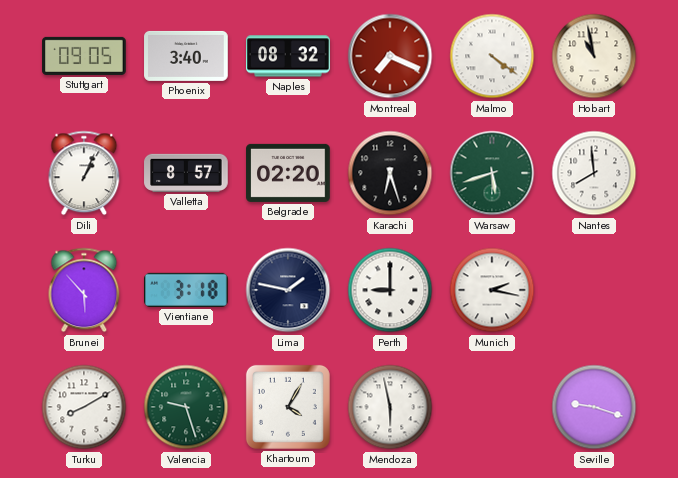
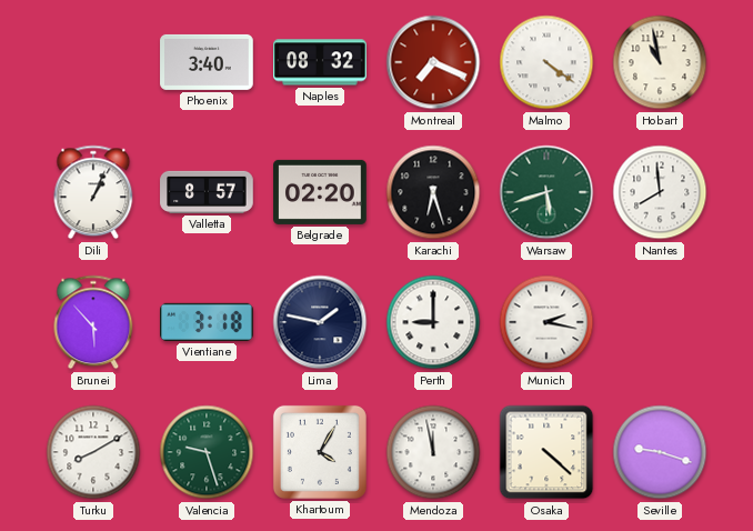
Stuttgart: 09:05 -> none
Mendoza: 5:58 -> 11:58
Osaka: none -> 4:22
